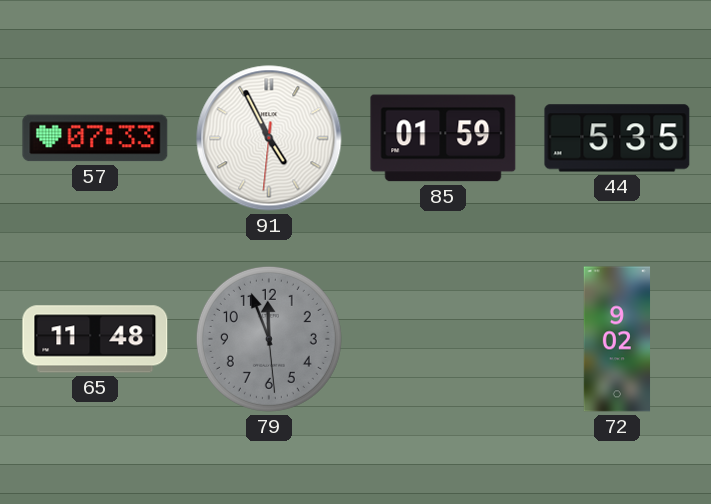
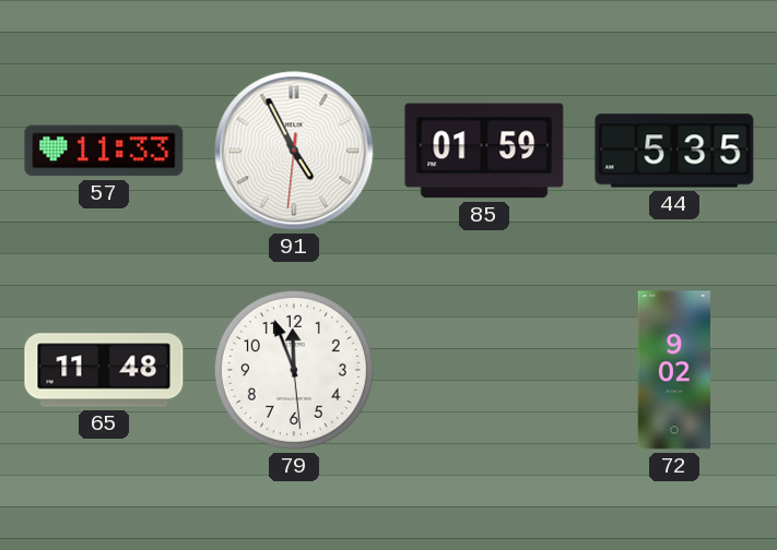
57: 07:33 -> 11:33
79 dial: grey -> white
